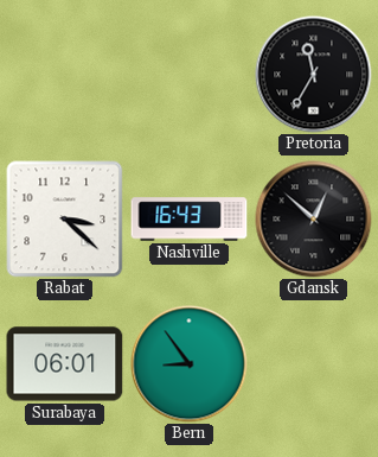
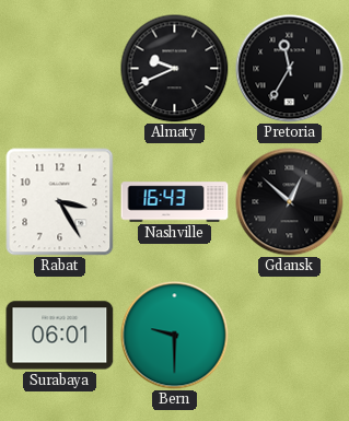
Almaty: none -> 9:41
Rabat: 3:22 -> 3:25
Bern: 8:54 -> 9:30
